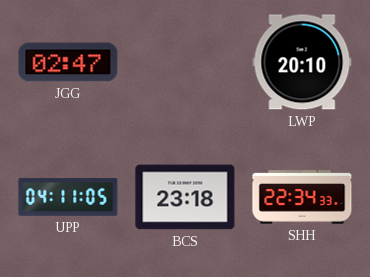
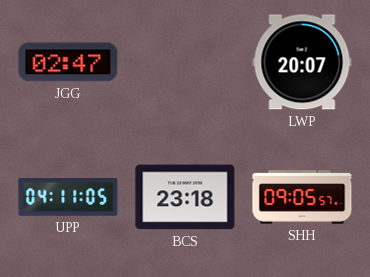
LWP: 20:10 -> 20:07
SHH: 22:34 -> 09:05
